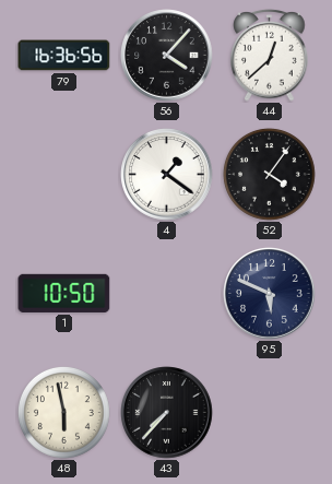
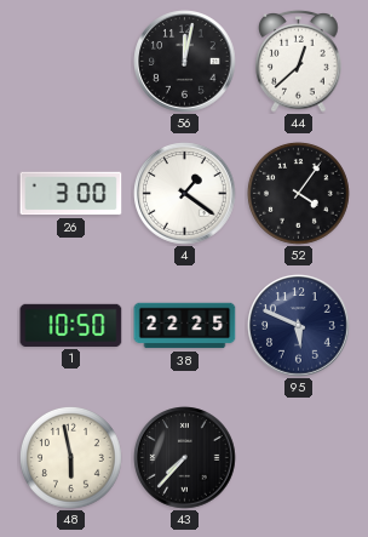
79: 16:36 -> none
56: 4:07 -> 12:02
26: none -> 3:00
38: none -> 22:25
